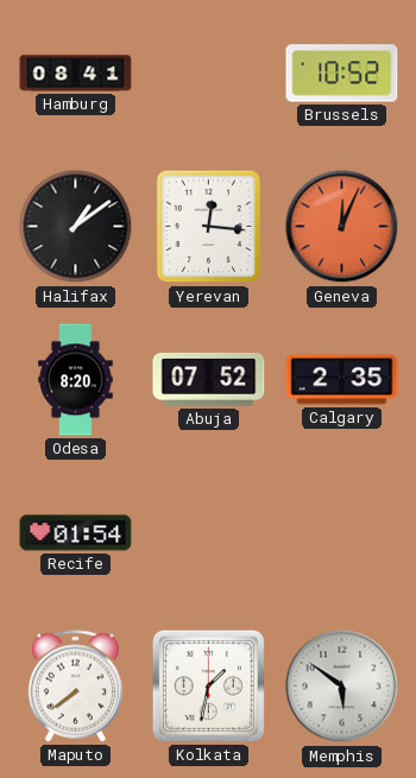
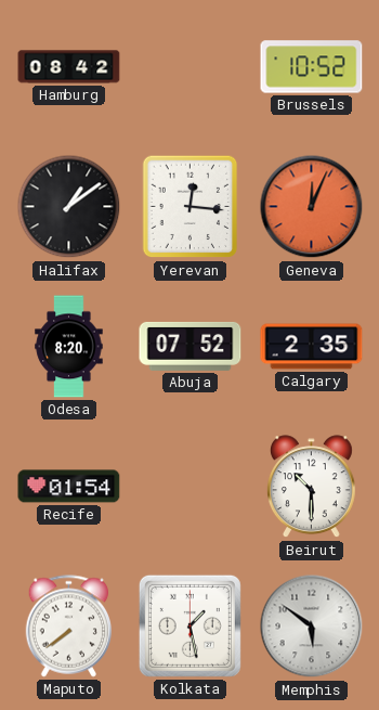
Hamburg: 08:41 -> 08:42
Beirut: none -> 10:30
Kolkata: 1:32 -> 1:28
